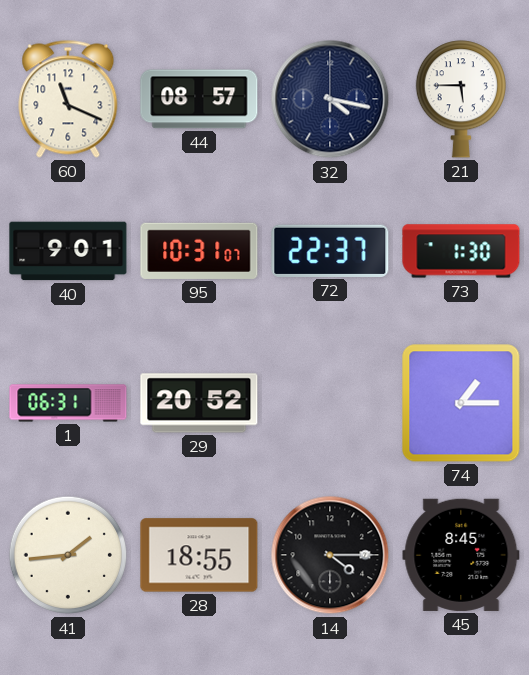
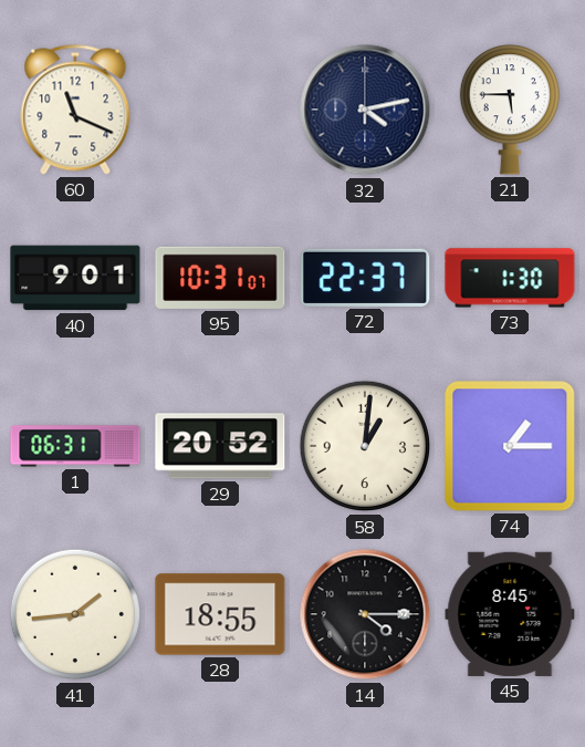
44: 08:57 -> none
32: 4:17 -> 4:13
58: none -> 1:01
